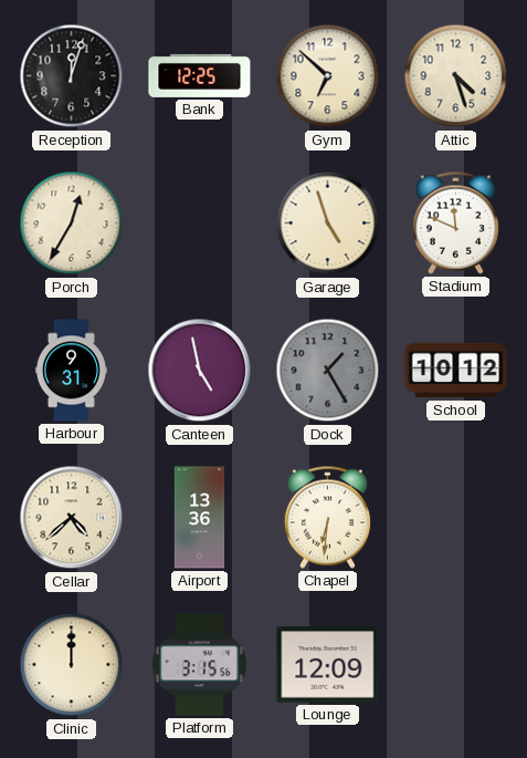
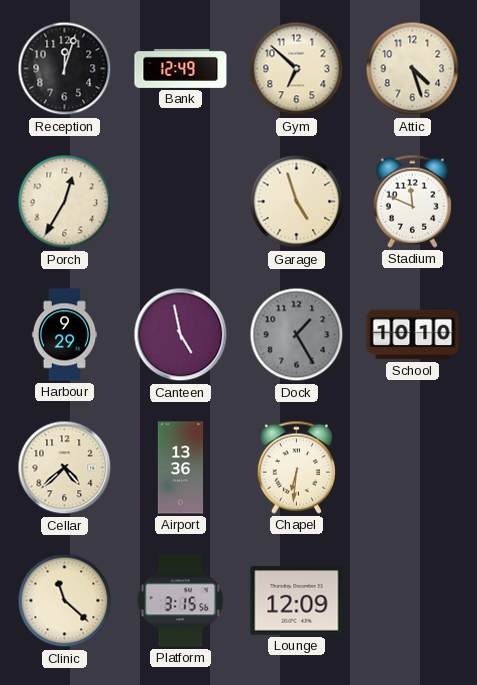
Bank: 12:25 -> 12:49
Harbour: 9:31 -> 9:29
School: 10:12 -> 10:10
Clinic: 12:00 -> 11:22
